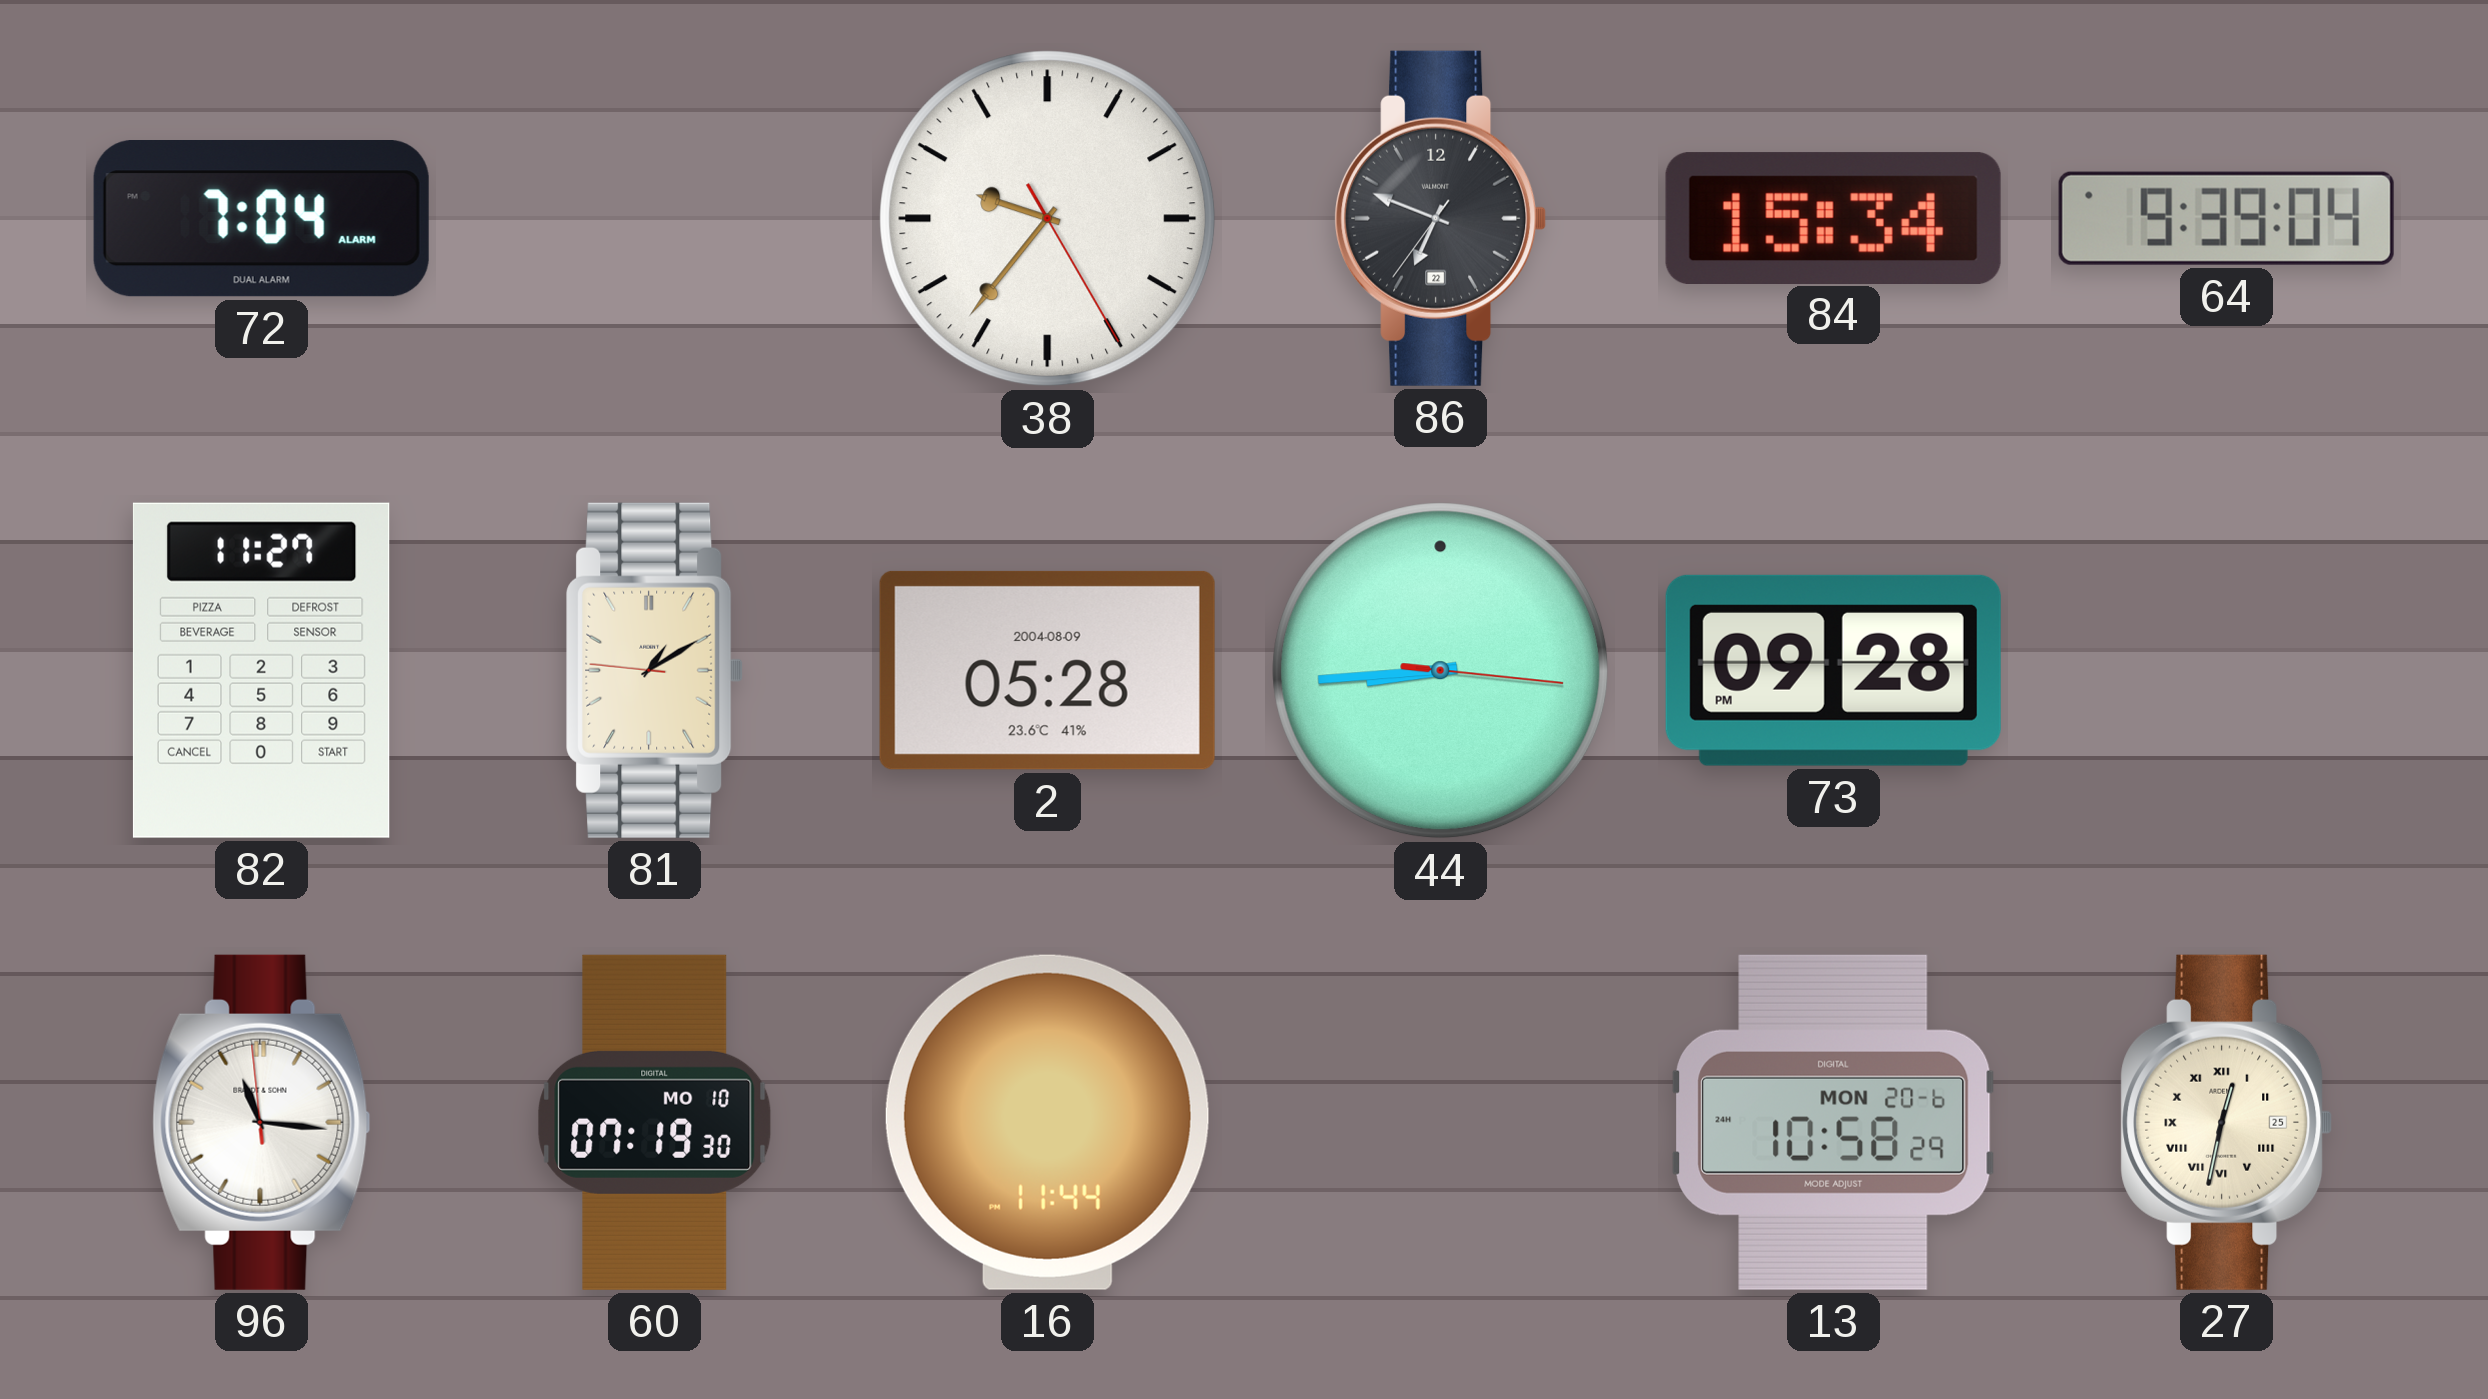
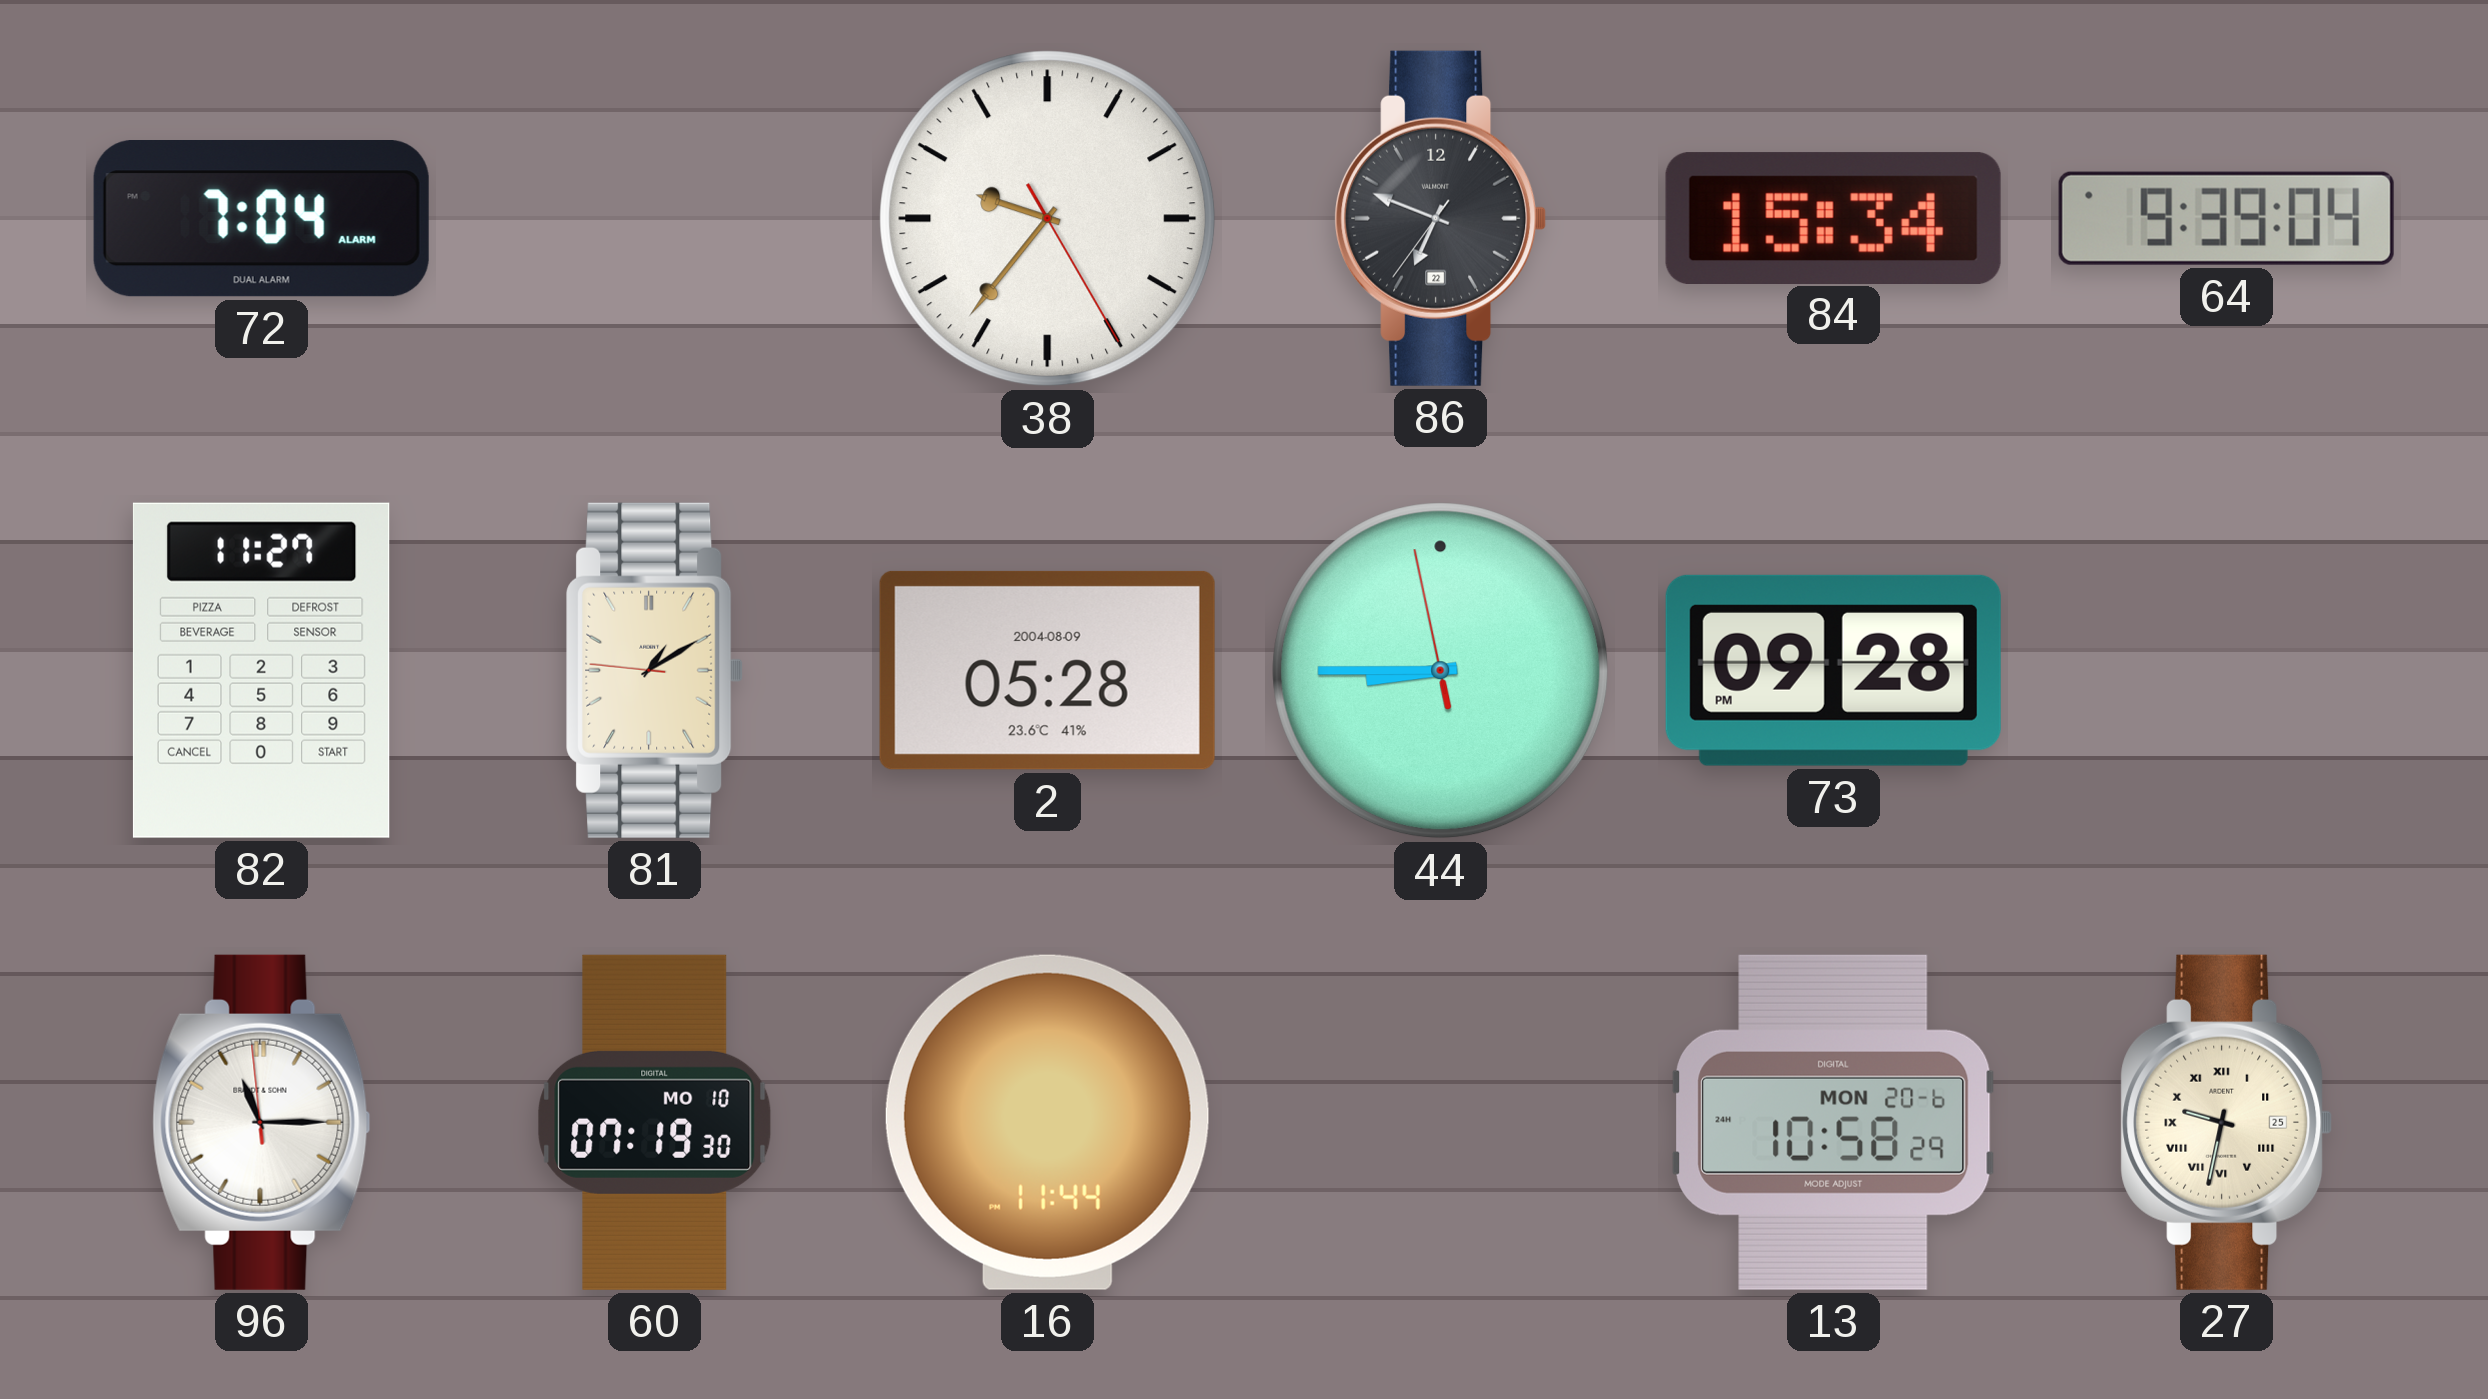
44: 8:44:16 -> 8:44:58
96: 11:15 -> 11:14
27: 12:32 -> 9:32
